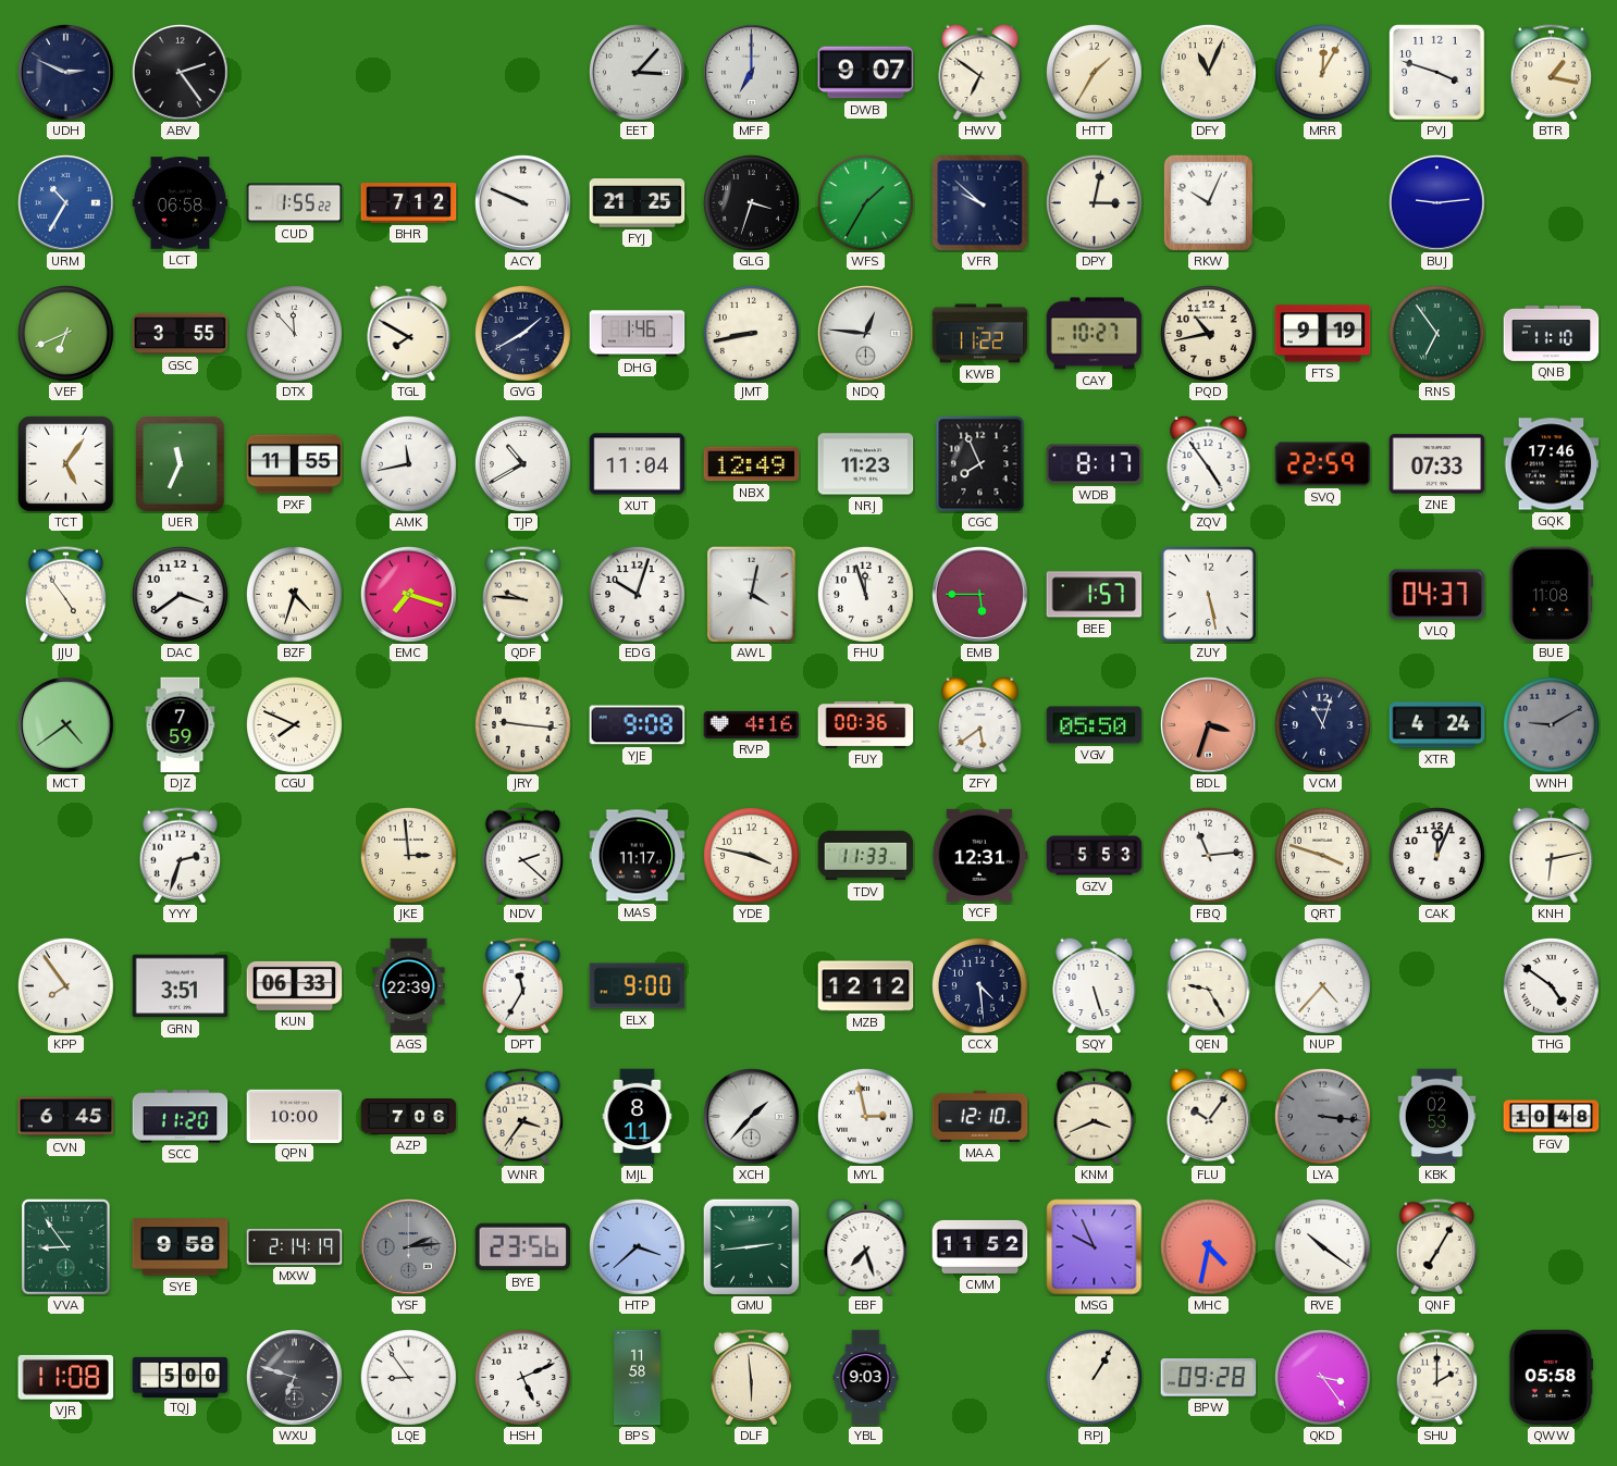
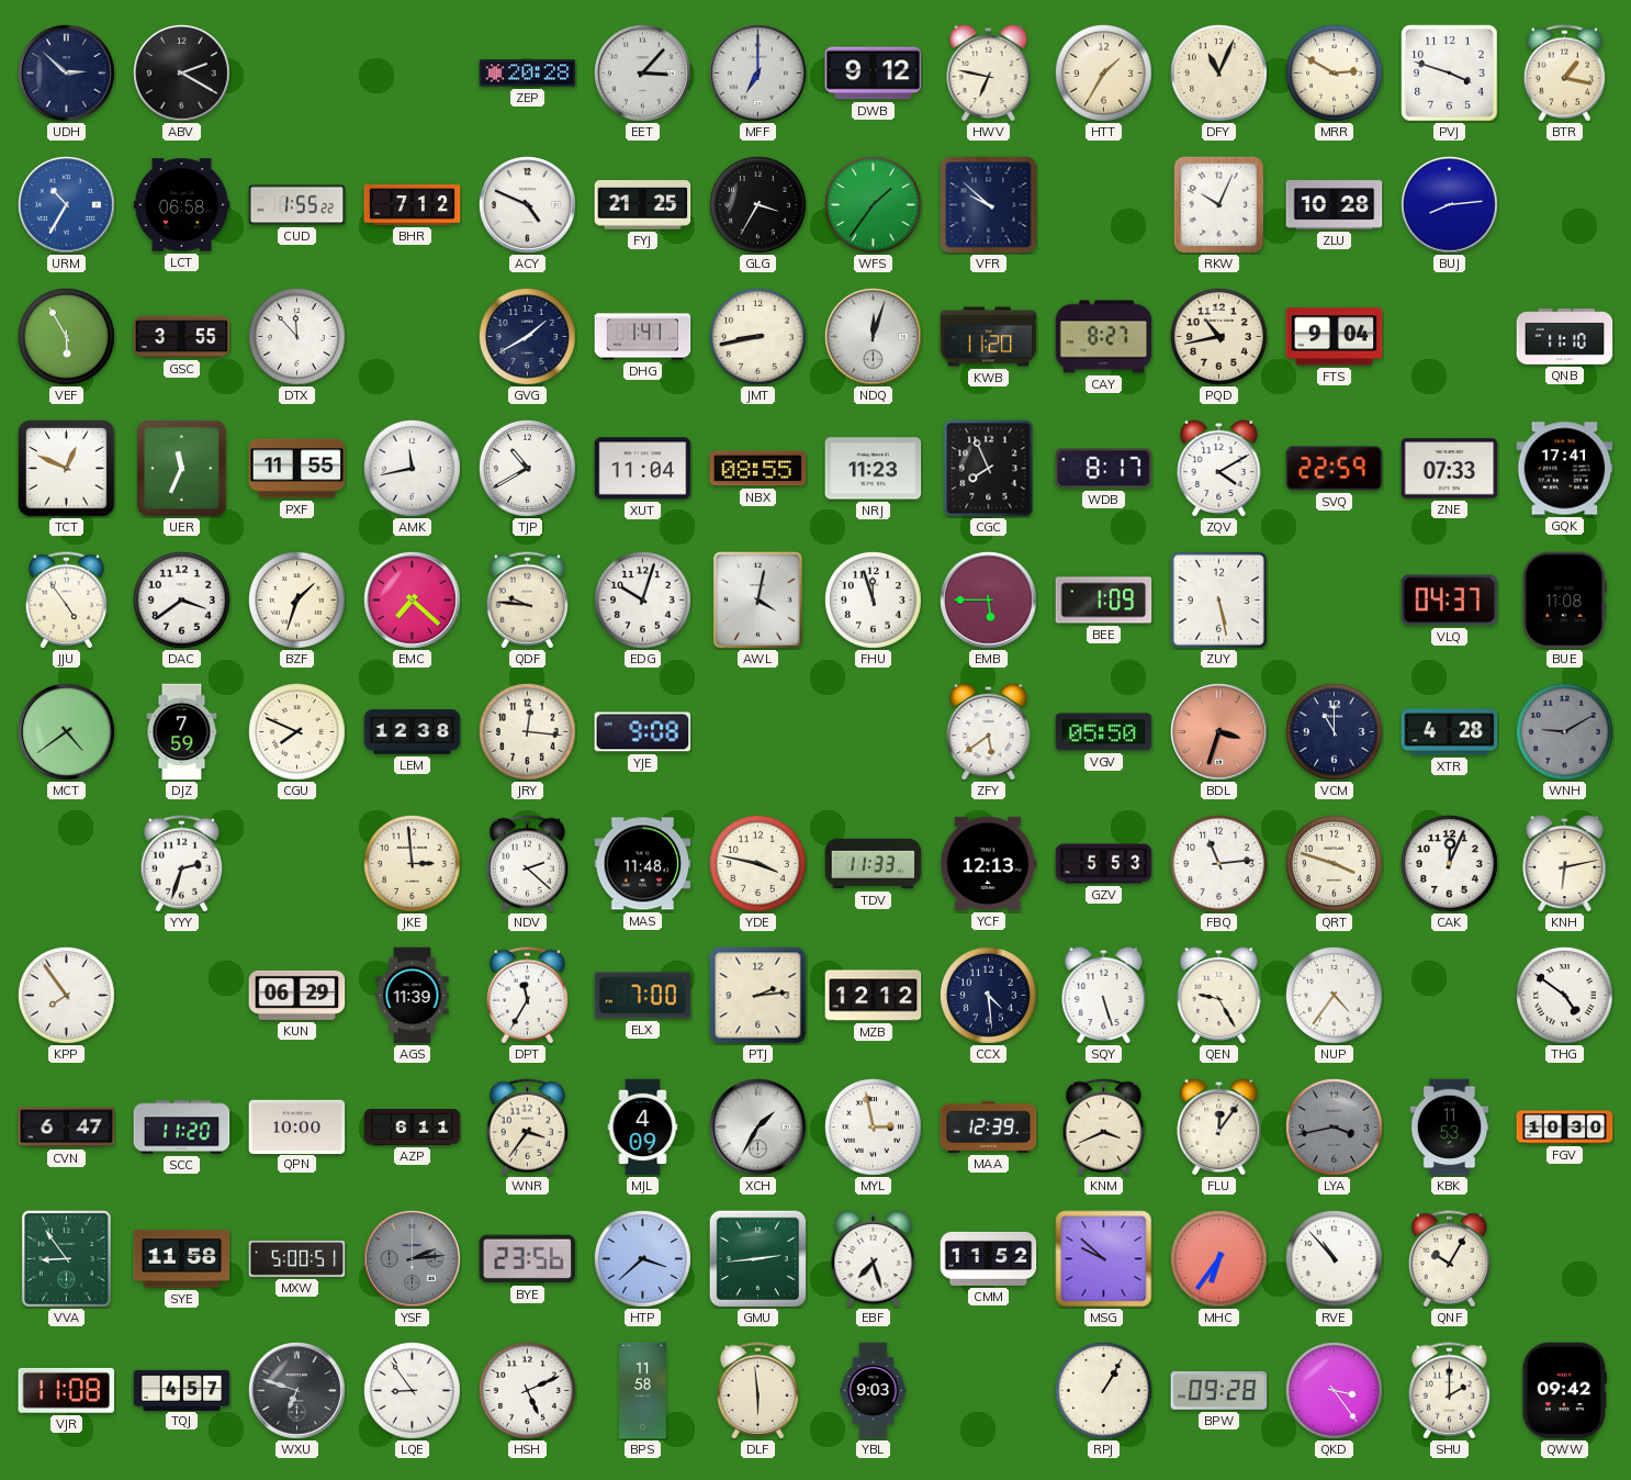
UDH: 2:49 -> 2:52
ABV: 2:24 -> 2:20
ZEP: none -> 20:28
DWB: 9:07 -> 9:12
HWV: 6:51 -> 6:47
MRR: 12:05 -> 2:50
ACY: 9:49 -> 4:49
GLG: 3:33 -> 3:35
WFS: 1:35 -> 1:36
DPY: 3:02 -> none
ZLU: none -> 10:28
BUJ: 9:14 -> 8:14
VEF: 6:41 -> 5:55
TGL: 7:50 -> none
DHG: 1:46 -> 1:41
NDQ: 12:46 -> 12:03
KWB: 11:22 -> 11:20
CAY: 10:27 -> 8:27
FTS: 9:19 -> 9:04
RNS: 6:54 -> none
TCT: 5:06 -> 12:49
NBX: 12:49 -> 08:55
ZQV: 4:54 -> 4:10
GQK: 17:46 -> 17:41
BZF: 4:33 -> 1:33
EMC: 7:18 -> 7:22
BEE: 1:57 -> 1:09
LEM: none -> 12:38
JRY: 9:16 -> 12:16
RVP: 4:16 -> none
FUY: 00:36 -> none
VCM: 11:03 -> 11:00
XTR: 4:24 -> 4:28
MAS: 11:17 -> 11:48
YCF: 12:31 -> 12:13
GRN: 3:51 -> none
KUN: 06:33 -> 06:29
AGS: 22:39 -> 11:39
ELX: 9:00 -> 7:00
PTJ: none -> 2:14
NUP: 4:37 -> 4:36
CVN: 6:45 -> 6:47
AZP: 7:06 -> 6:11
MJL: 8:11 -> 4:09
XCH: 1:37 -> 1:35
MAA: 12:10 -> 12:39
FLU: 10:06 -> 12:06
LYA: 3:16 -> 3:43
KBK: 02:53 -> 11:53
FGV: 10:48 -> 10:30
SYE: 9:58 -> 11:58
MXW: 2:14 -> 5:00
MSG: 9:56 -> 9:52
MHC: 4:32 -> 6:36
RVE: 10:21 -> 10:53
QNF: 7:05 -> 10:05
TQJ: 5:00 -> 4:57
QWW: 05:58 -> 09:42
